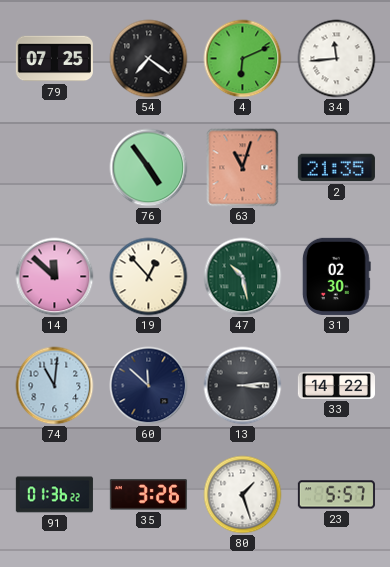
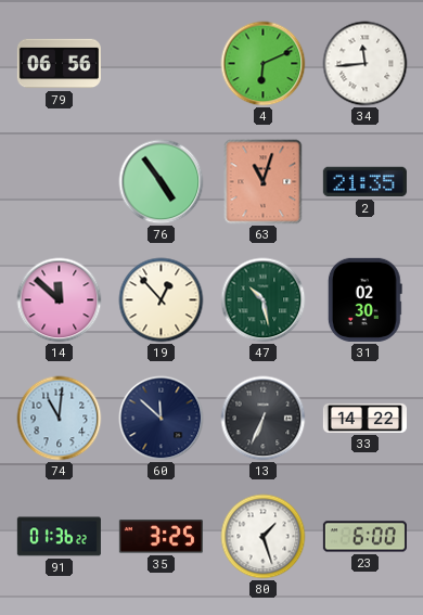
79: 07:25 -> 06:56
54: 7:21 -> none
13: 3:14 -> 6:34
35: 3:26 -> 3:25
23: 5:57 -> 6:00
